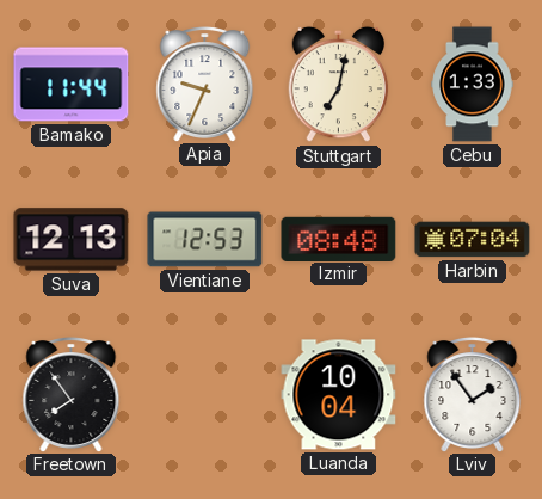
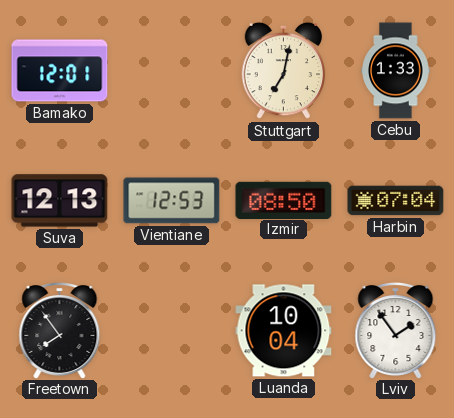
Bamako: 11:44 -> 12:01
Apia: 9:34 -> none
Izmir: 08:48 -> 08:50
